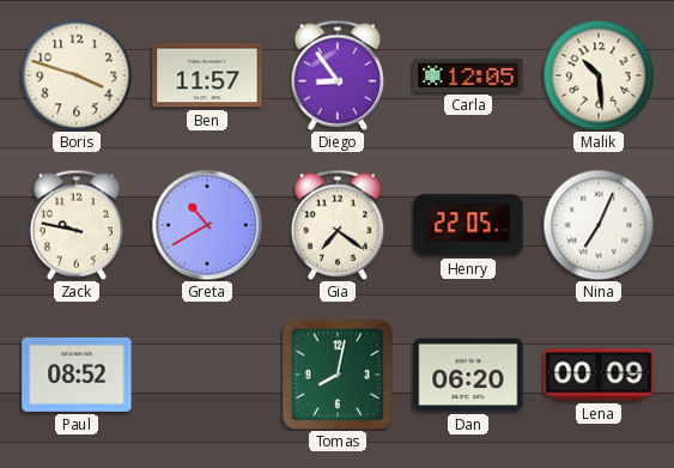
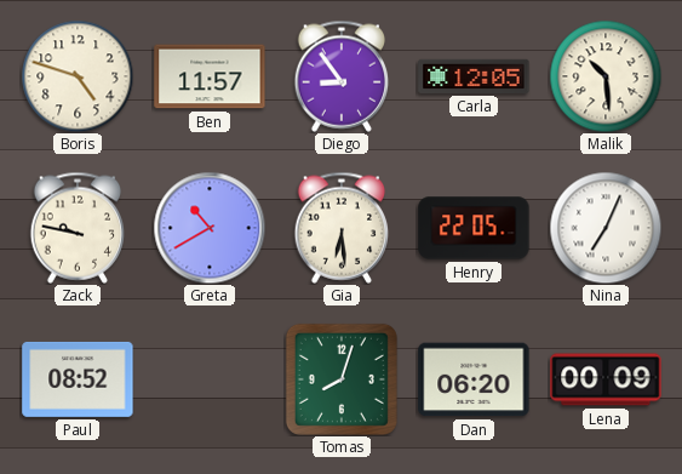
Boris: 3:48 -> 4:48
Gia: 7:21 -> 6:29
Tomas: 8:02 -> 8:03
